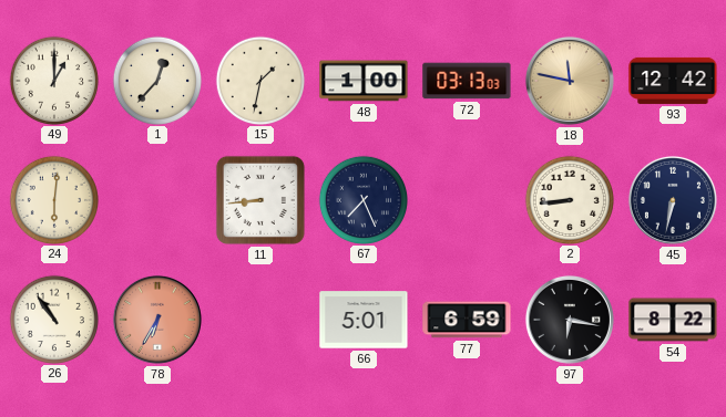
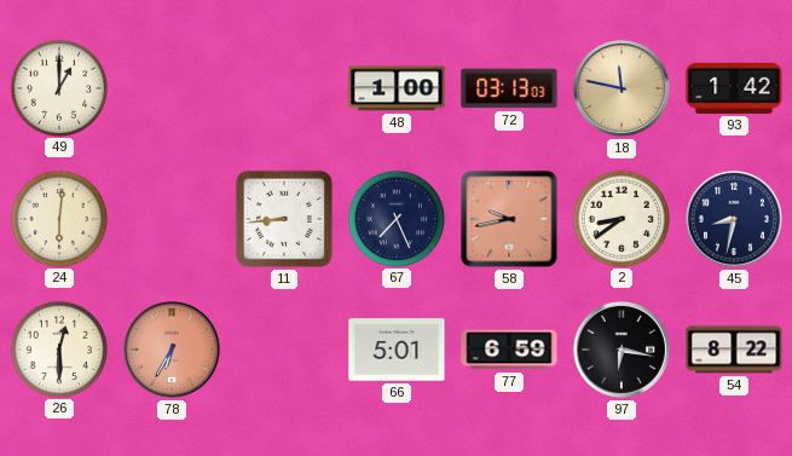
1: 12:37 -> none
15: 1:32 -> none
93: 12:42 -> 1:42
58: none -> 9:43
2: 8:44 -> 8:39
45: 6:32 -> 8:32
26: 10:54 -> 12:30
